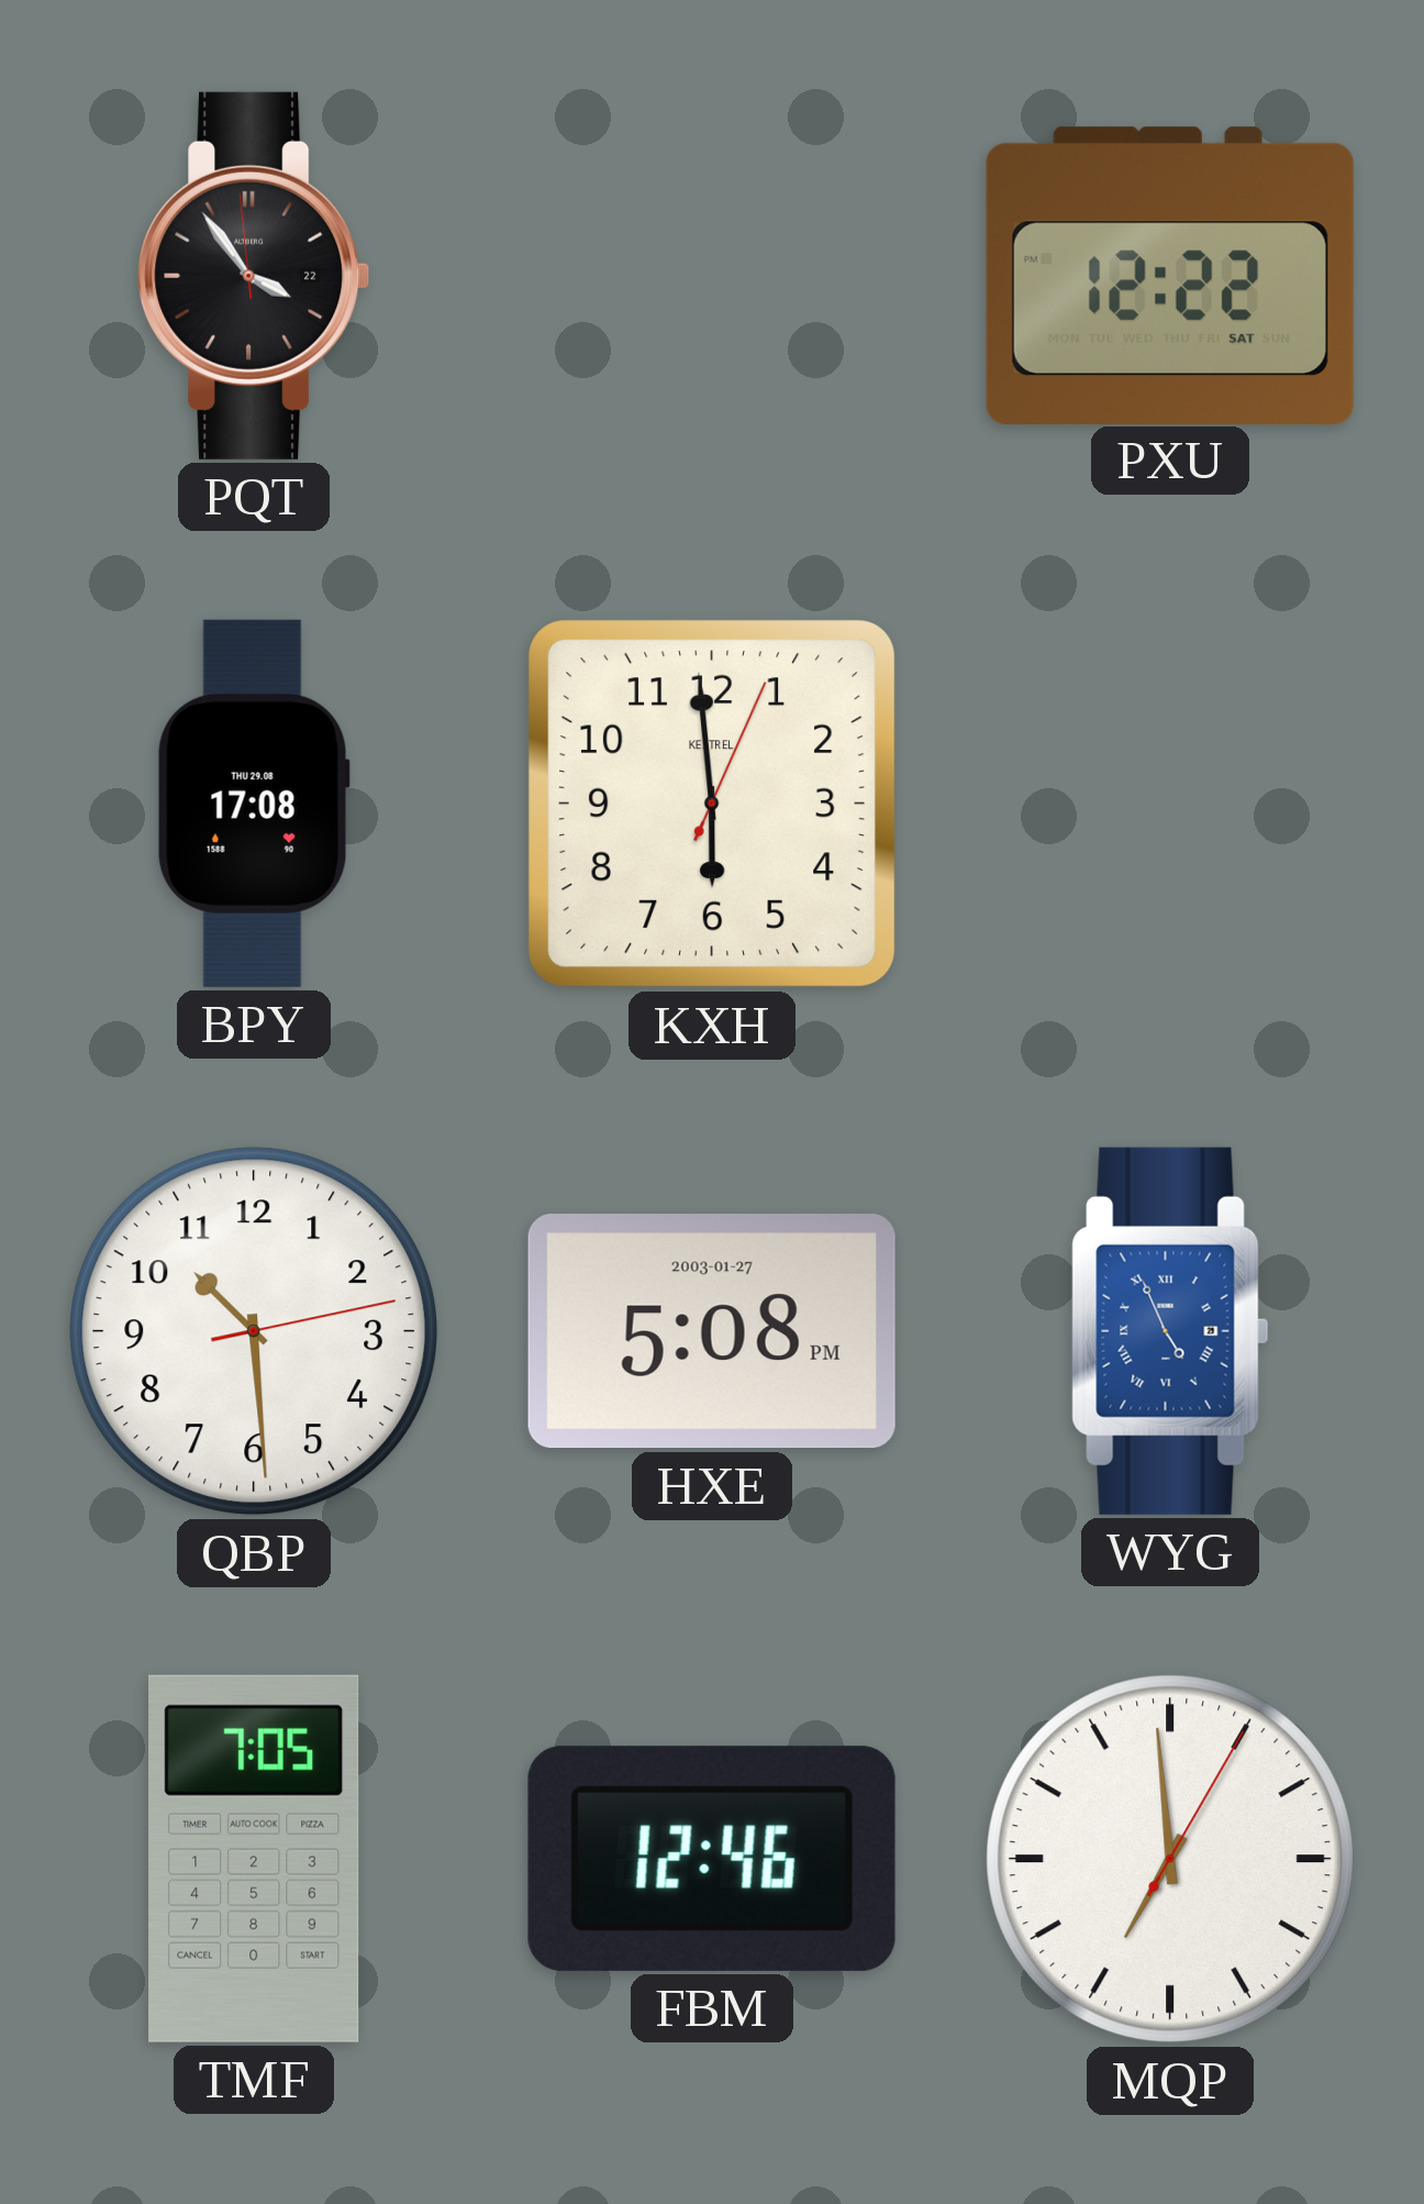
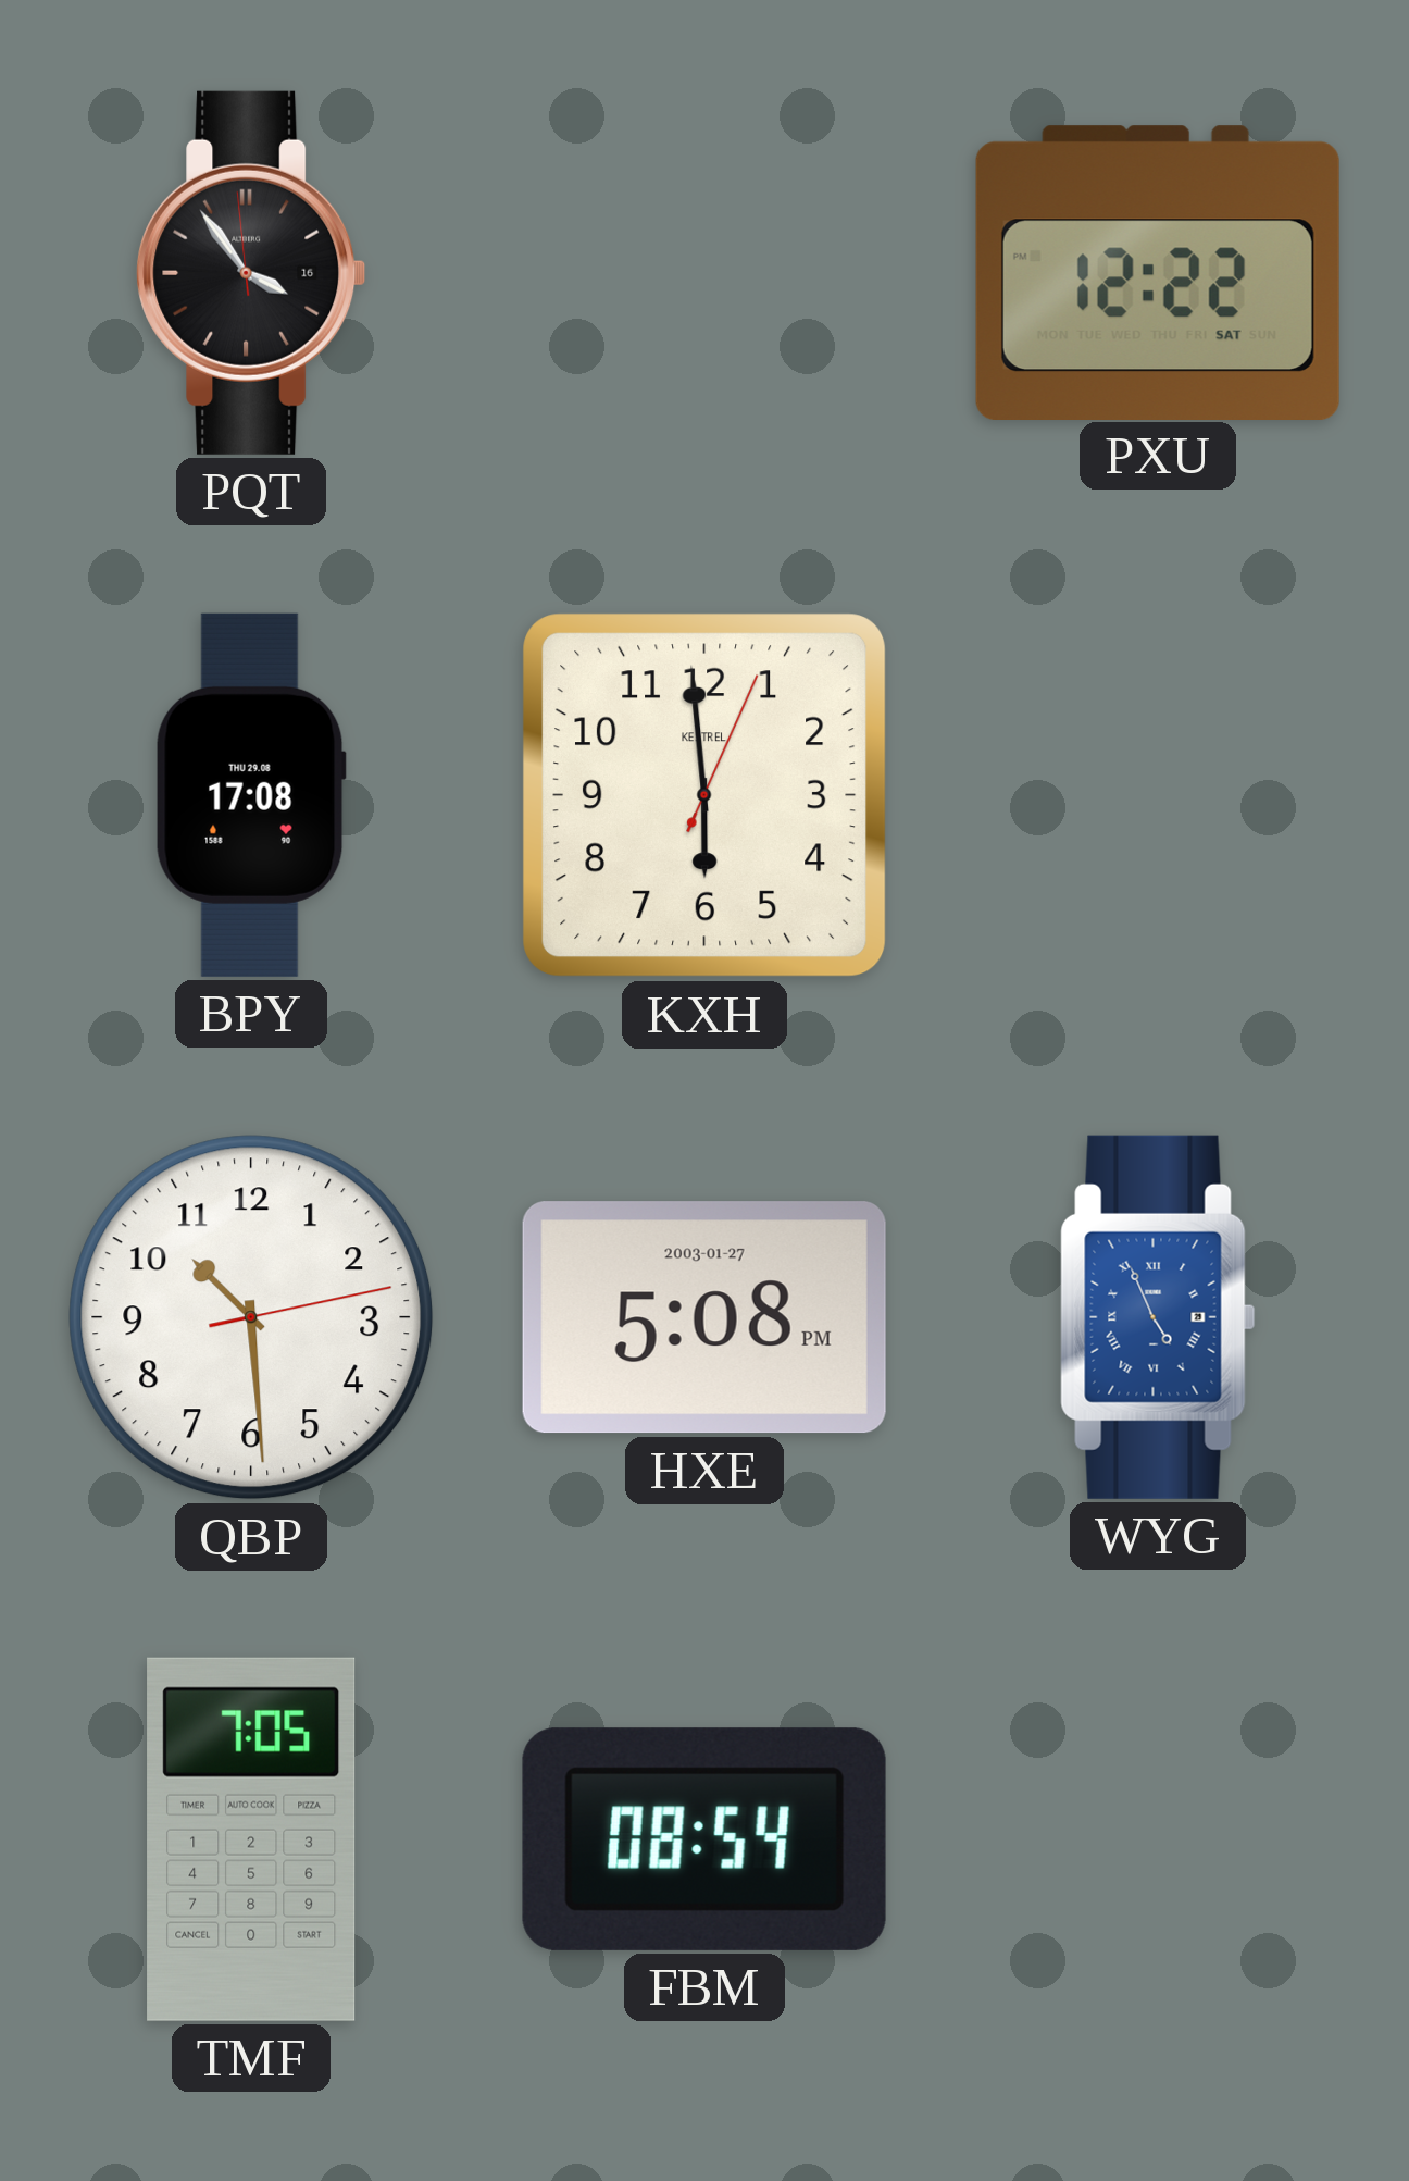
PQT date: 22 -> 16
FBM: 12:46 -> 08:54
MQP: 6:59 -> none
